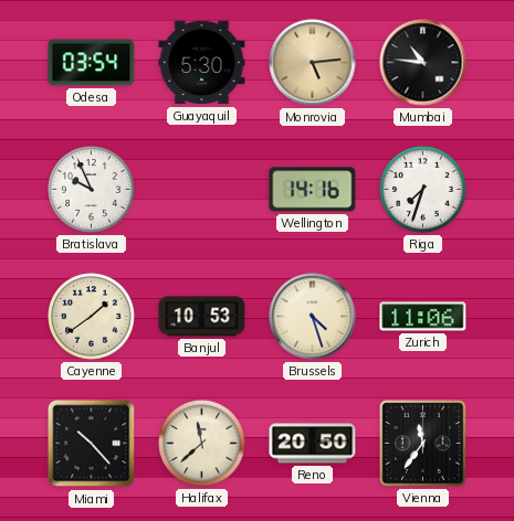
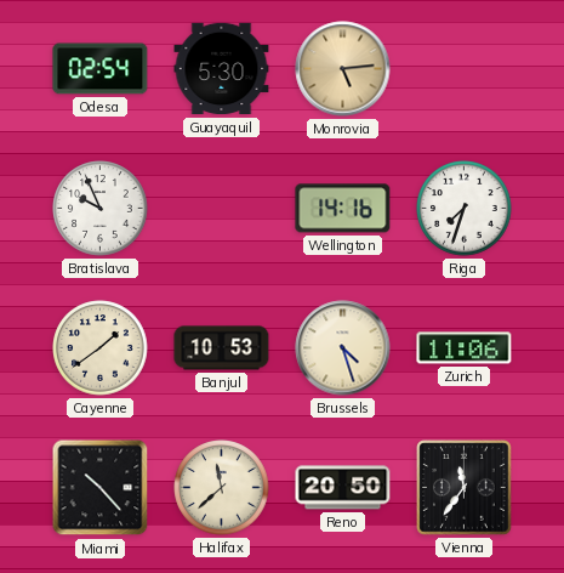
Odesa: 03:54 -> 02:54
Mumbai: 10:46 -> none
